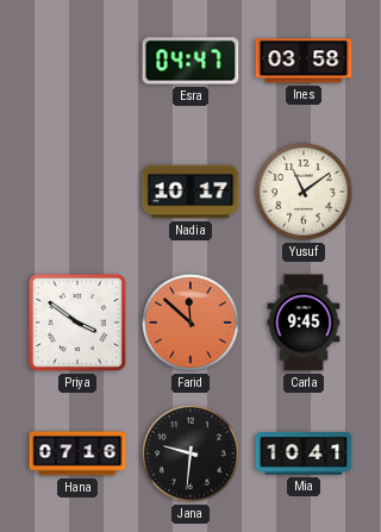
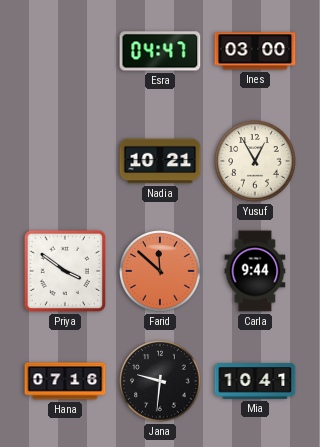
Ines: 03:58 -> 03:00
Nadia: 10:17 -> 10:21
Yusuf: 11:09 -> 12:55
Carla: 9:45 -> 9:44
